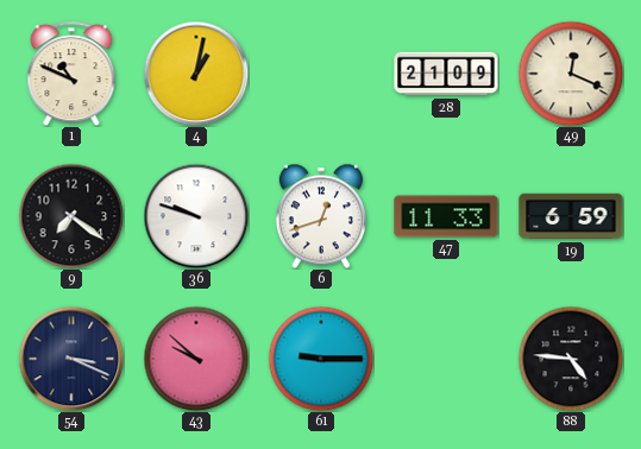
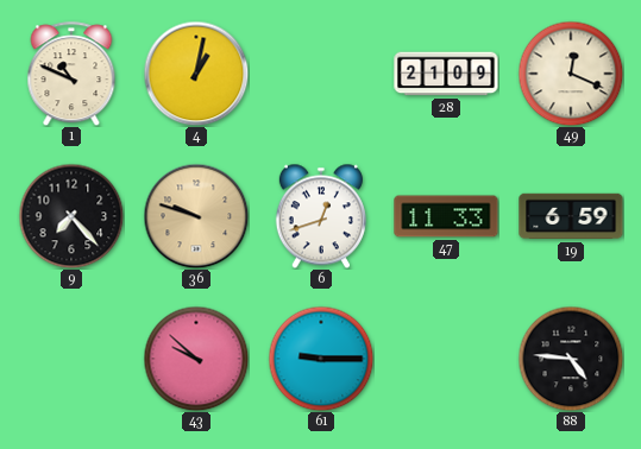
9: 7:21 -> 7:23
36 dial: white -> champagne
54: 3:19 -> none
